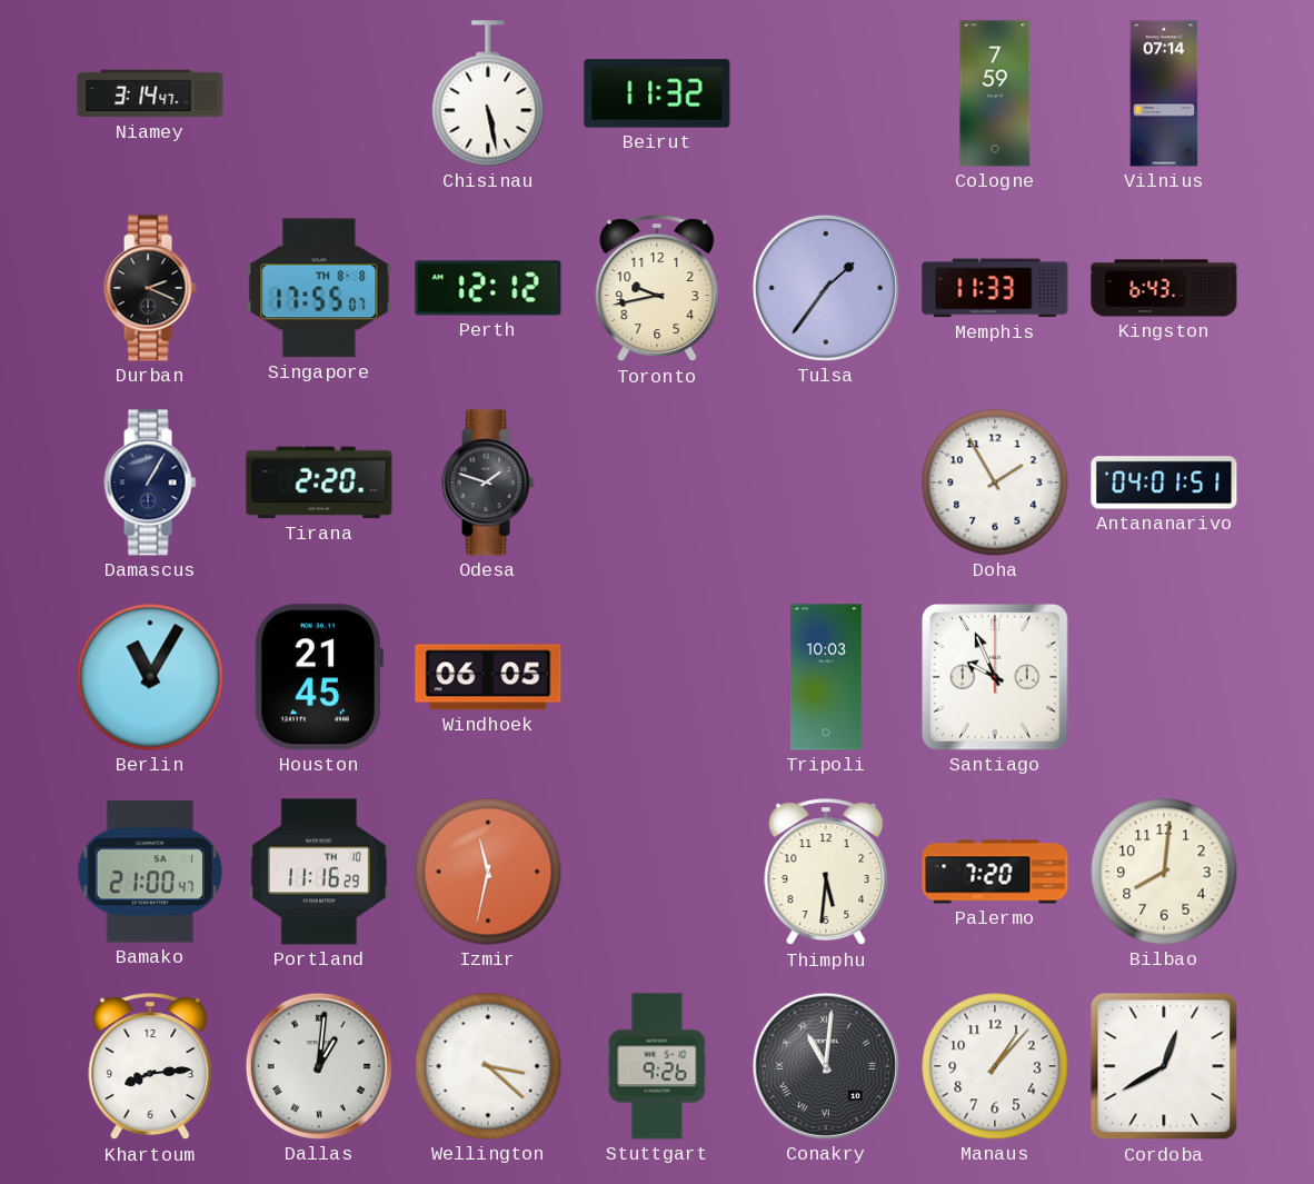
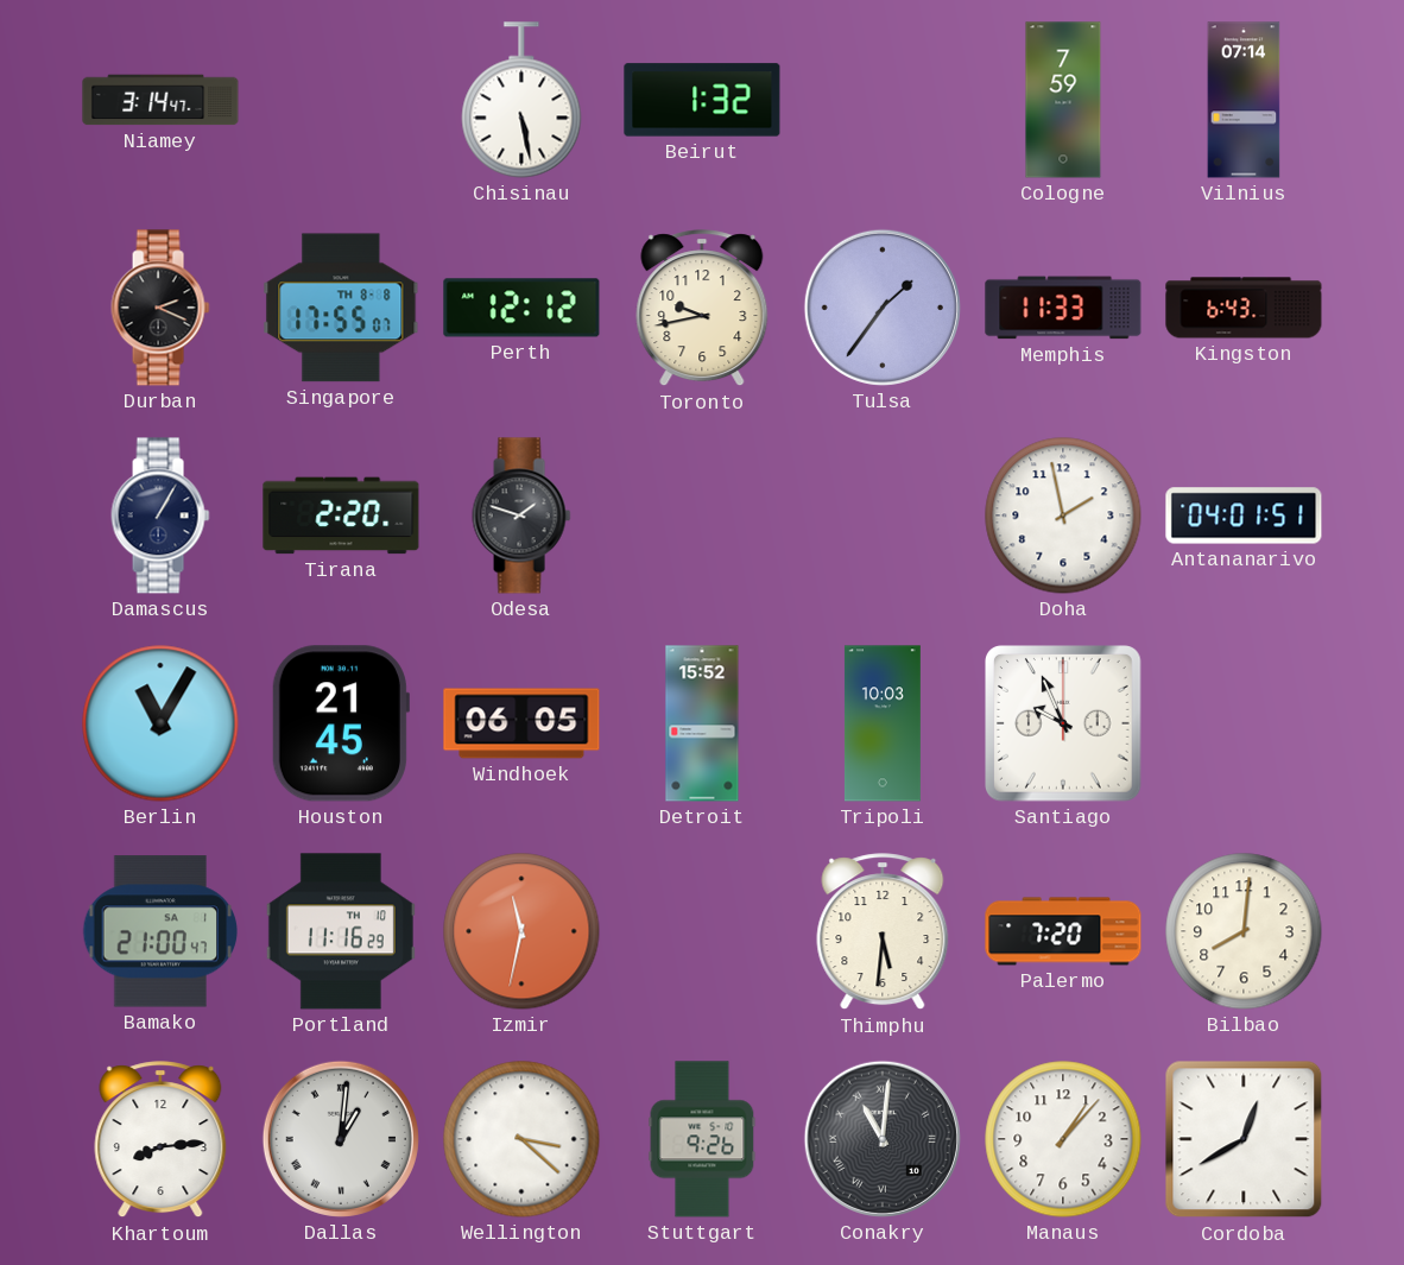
Beirut: 11:32 -> 1:32
Doha: 1:55 -> 1:58
Detroit: none -> 15:52
